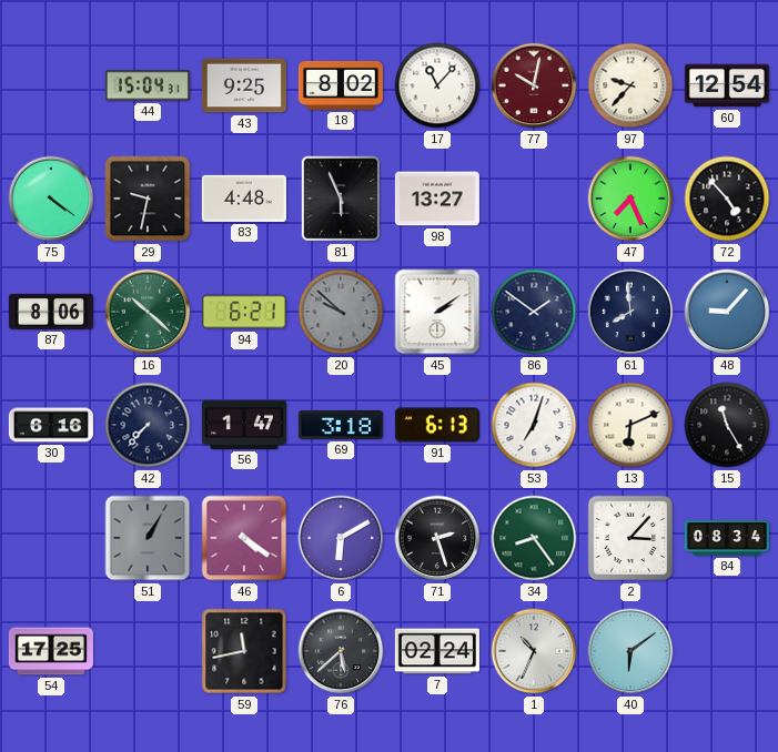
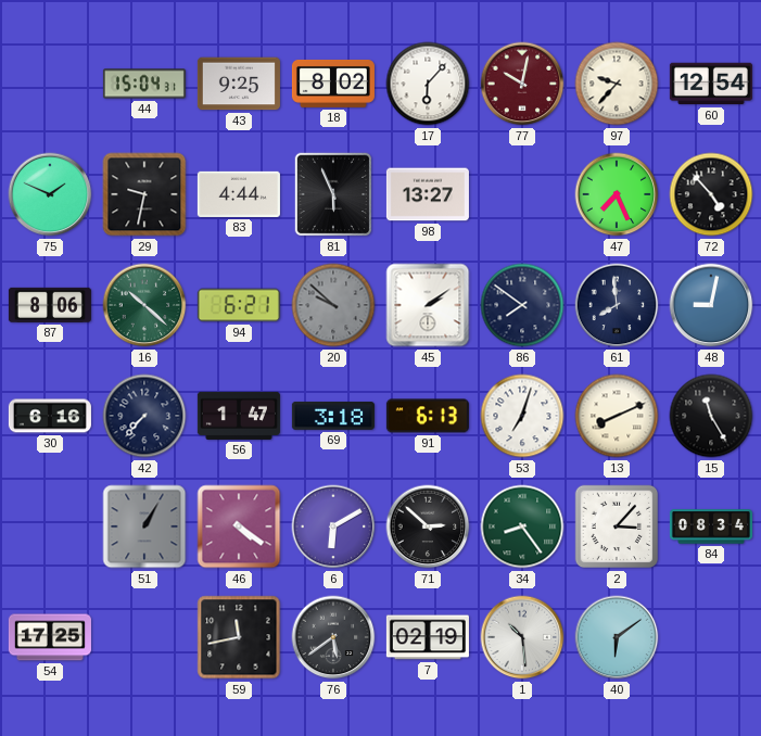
17: 11:07 -> 6:07
75: 4:21 -> 1:49
83: 4:48 -> 4:44
86: 1:51 -> 7:51
48: 9:07 -> 9:02
13: 6:11 -> 8:11
71: 2:27 -> 2:52
76: 5:38 -> 5:39
7: 02:24 -> 02:19
1: 10:34 -> 10:29
